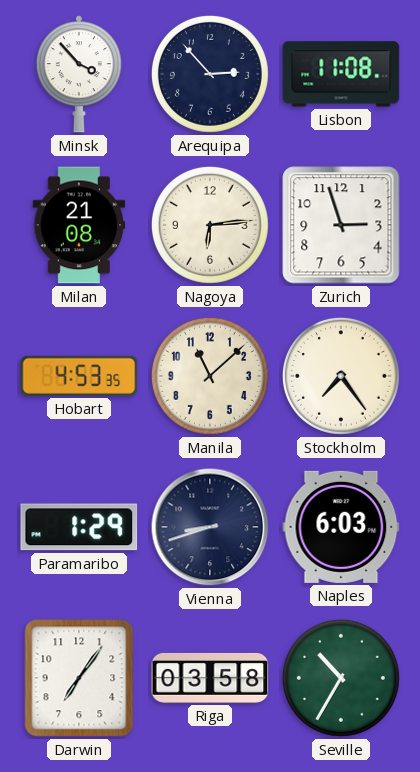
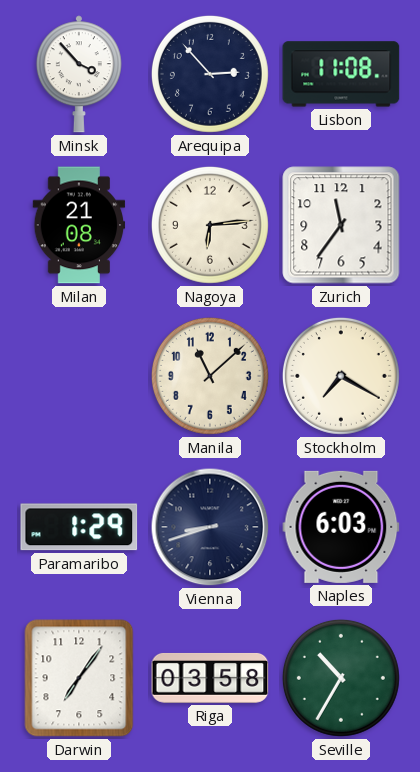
Zurich: 2:57 -> 11:36
Hobart: 4:53 -> none
Stockholm: 7:24 -> 7:20
